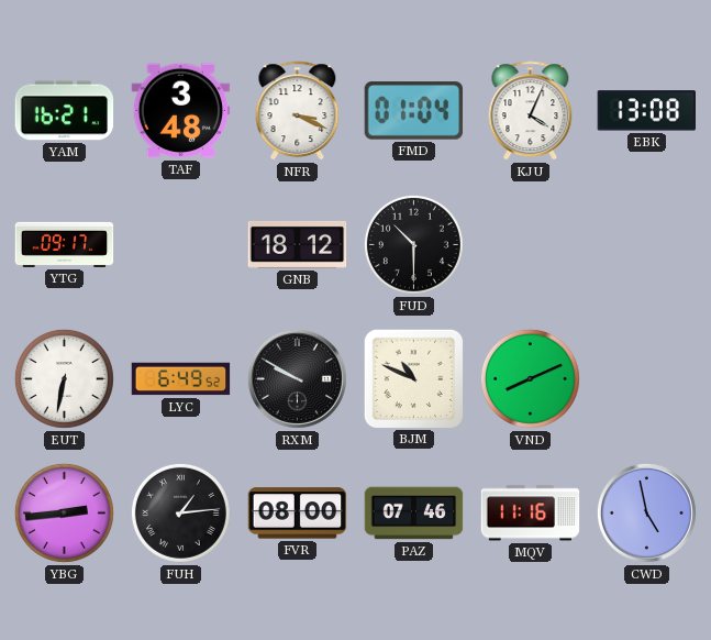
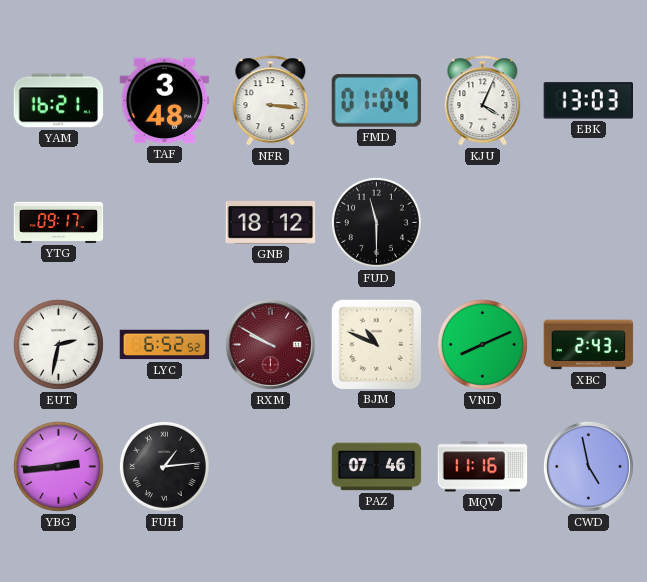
NFR: 3:19 -> 3:16
EBK: 13:08 -> 13:03
FUD: 10:30 -> 11:30
EUT: 6:32 -> 2:32
LYC: 6:49 -> 6:52
RXM dial: black -> burgundy
XBC: none -> 2:43
FVR: 08:00 -> none
